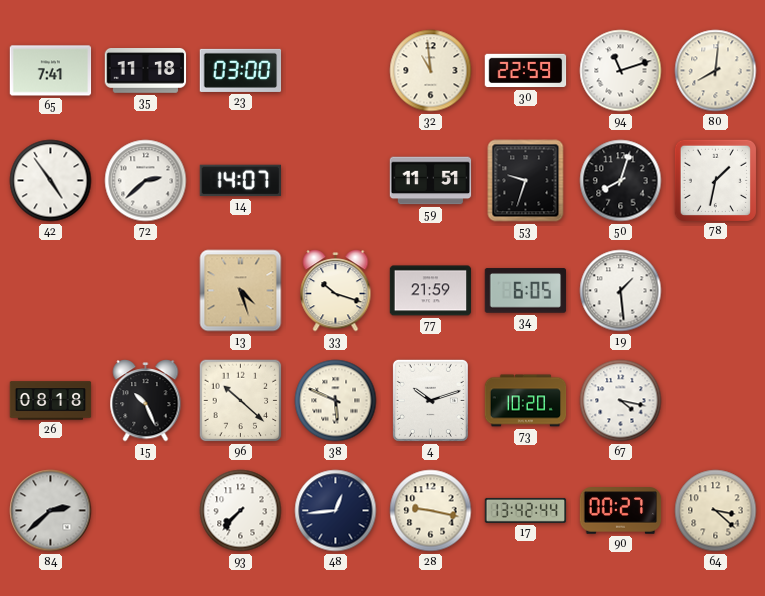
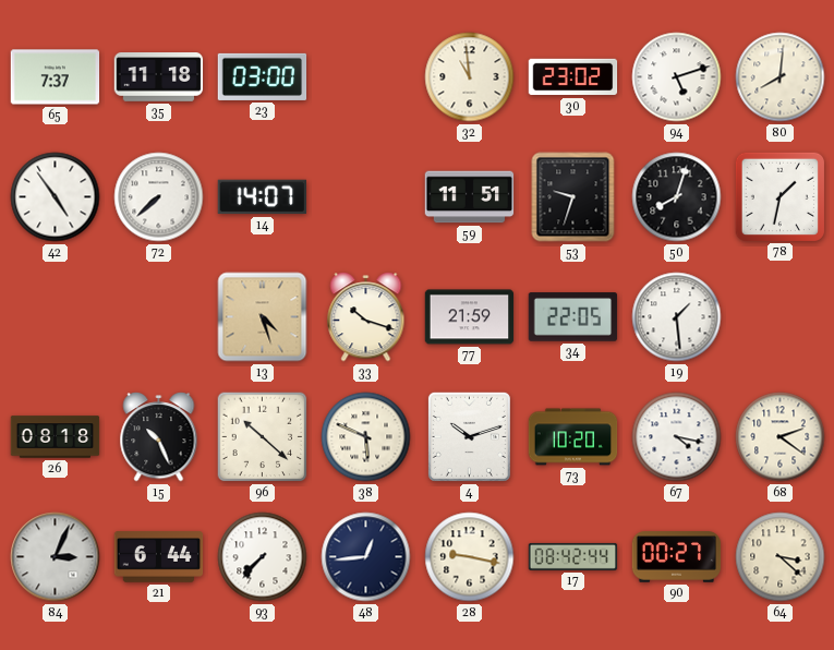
65: 7:41 -> 7:37
30: 22:59 -> 23:02
94: 11:12 -> 5:12
72: 2:38 -> 7:38
34: 6:05 -> 22:05
68: none -> 2:21
84: 2:38 -> 3:04
21: none -> 6:44
17: 13:42 -> 08:42
